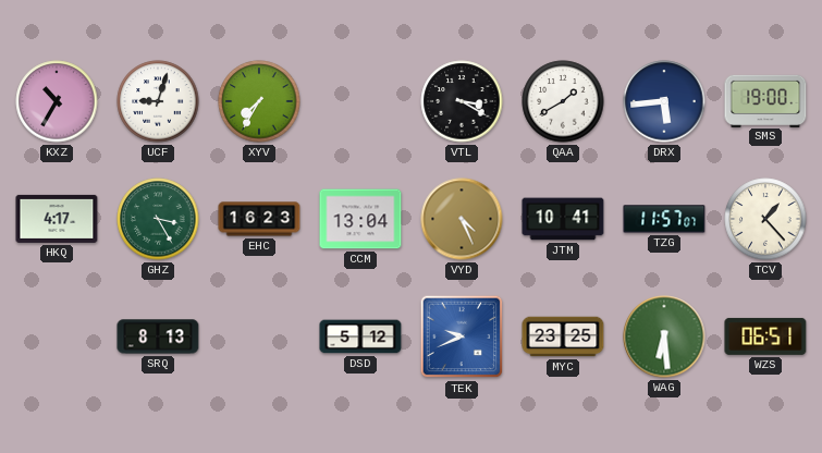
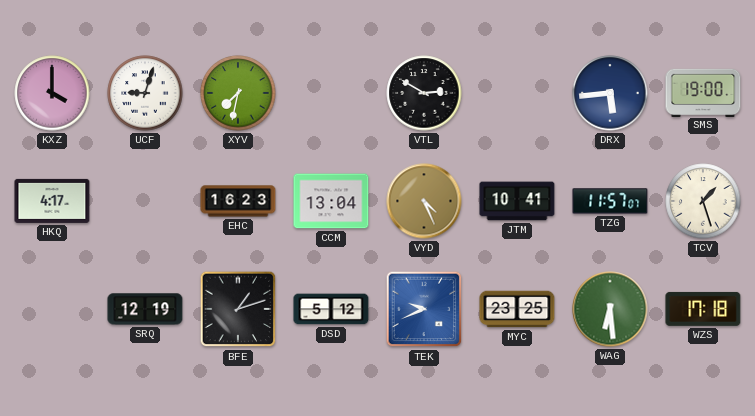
KXZ: 10:35 -> 4:00
XYV: 7:35 -> 7:32
VTL: 3:20 -> 2:50
QAA: 1:40 -> none
GHZ: 3:25 -> none
TCV: 1:23 -> 1:27
SRQ: 8:13 -> 12:19
BFE: none -> 1:12
WZS: 06:51 -> 17:18
